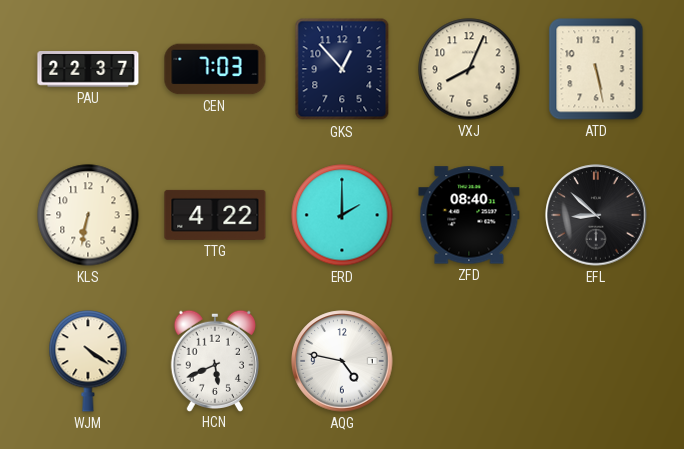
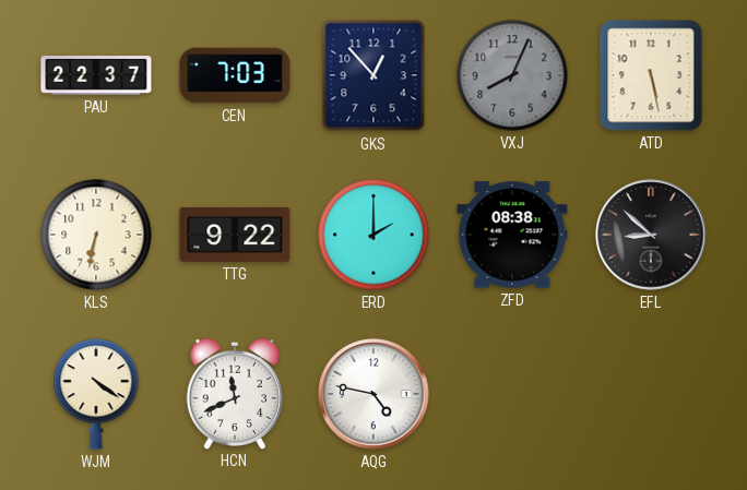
VXJ dial: cream -> grey
TTG: 4:22 -> 9:22
ZFD: 08:40 -> 08:38
HCN: 5:41 -> 11:41
